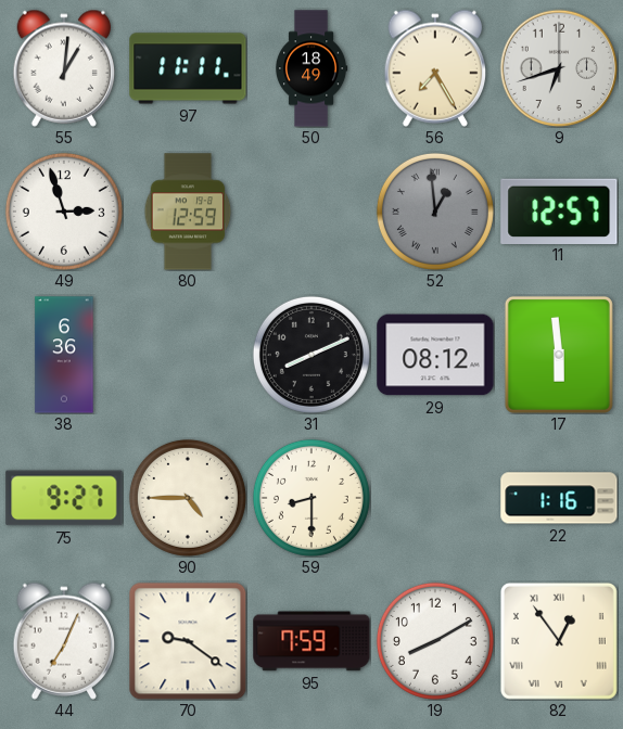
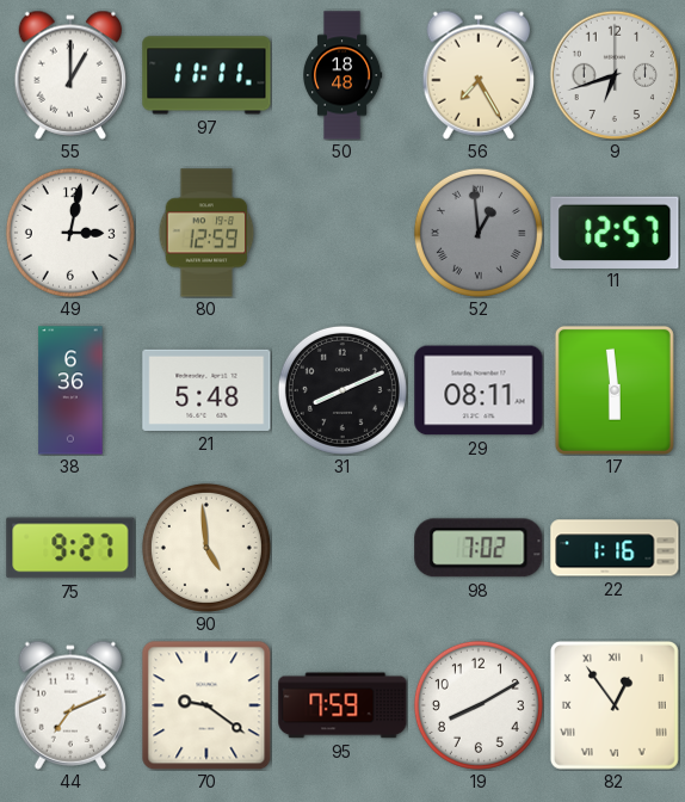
55: 1:01 -> 1:00
50: 18:49 -> 18:48
49: 2:57 -> 3:02
21: none -> 5:48
29: 08:12 -> 08:11
90: 4:45 -> 4:59
59: 8:30 -> none
98: none -> 7:02
44: 7:04 -> 7:11
